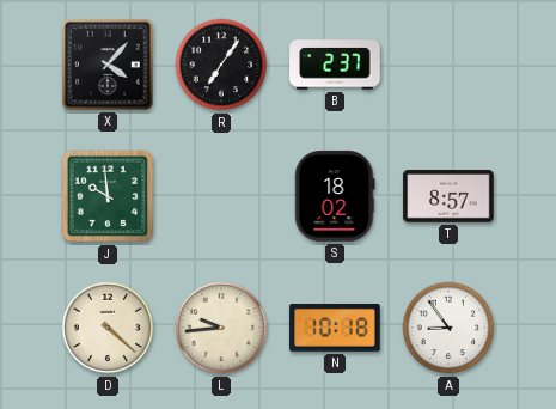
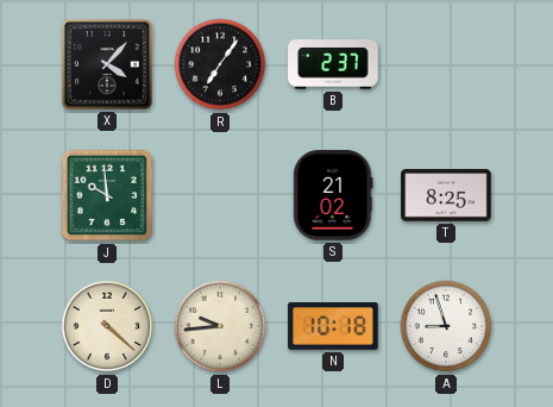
S: 18:02 -> 21:02
T: 8:57 -> 8:25
A: 8:54 -> 8:57
